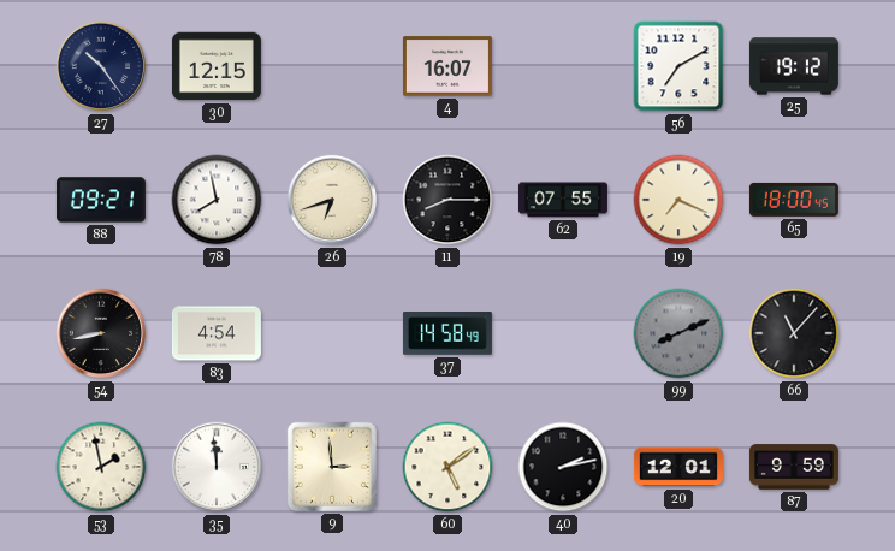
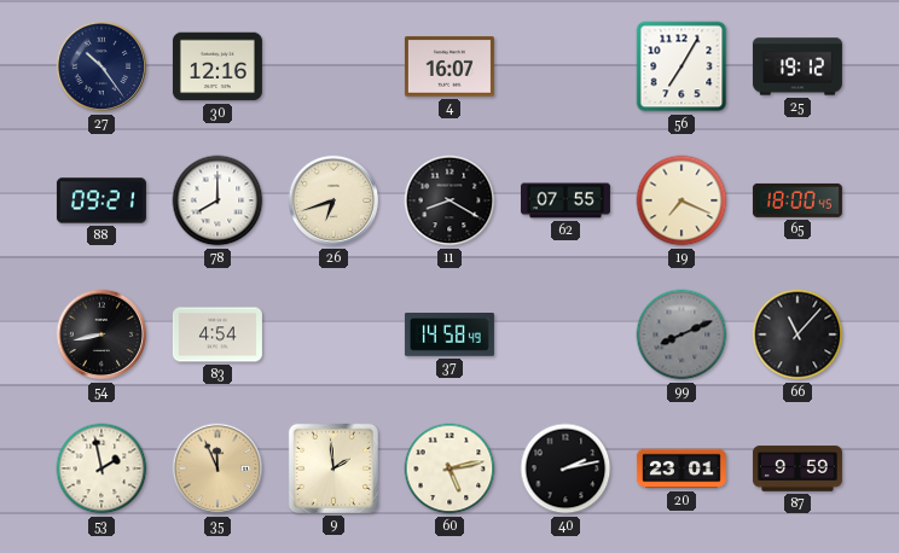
30: 12:15 -> 12:16
56: 7:10 -> 7:05
78: 7:58 -> 8:00
11: 8:15 -> 8:20
35: 11:59 -> 11:56
35 dial: white -> champagne
9: 2:59 -> 1:59
60: 5:09 -> 5:13
20: 12:01 -> 23:01
